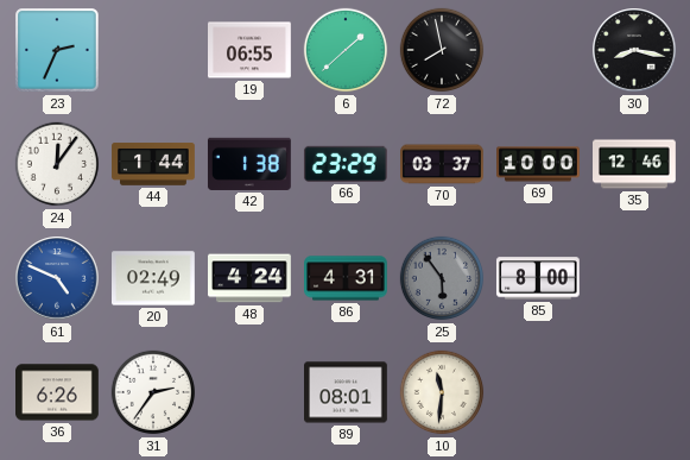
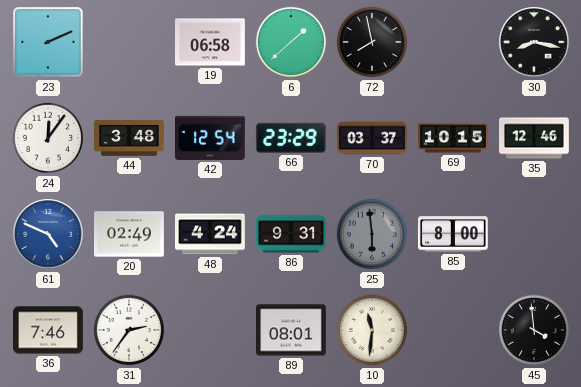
23: 2:34 -> 2:11
19: 06:55 -> 06:58
44: 1:44 -> 3:48
42: 1:38 -> 12:54
69: 10:00 -> 10:15
86: 4:31 -> 9:31
25: 5:54 -> 5:59
36: 6:26 -> 7:46
45: none -> 3:59
